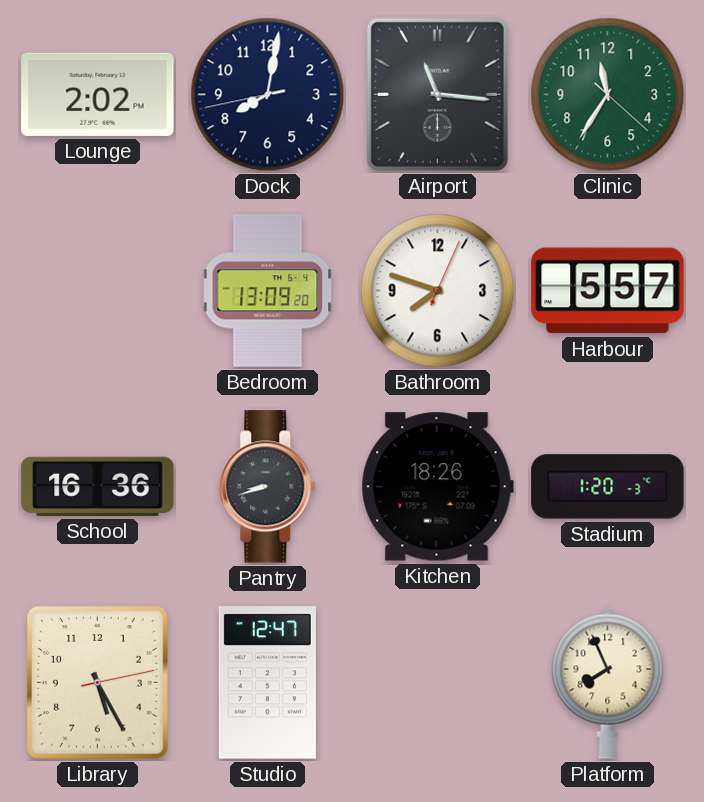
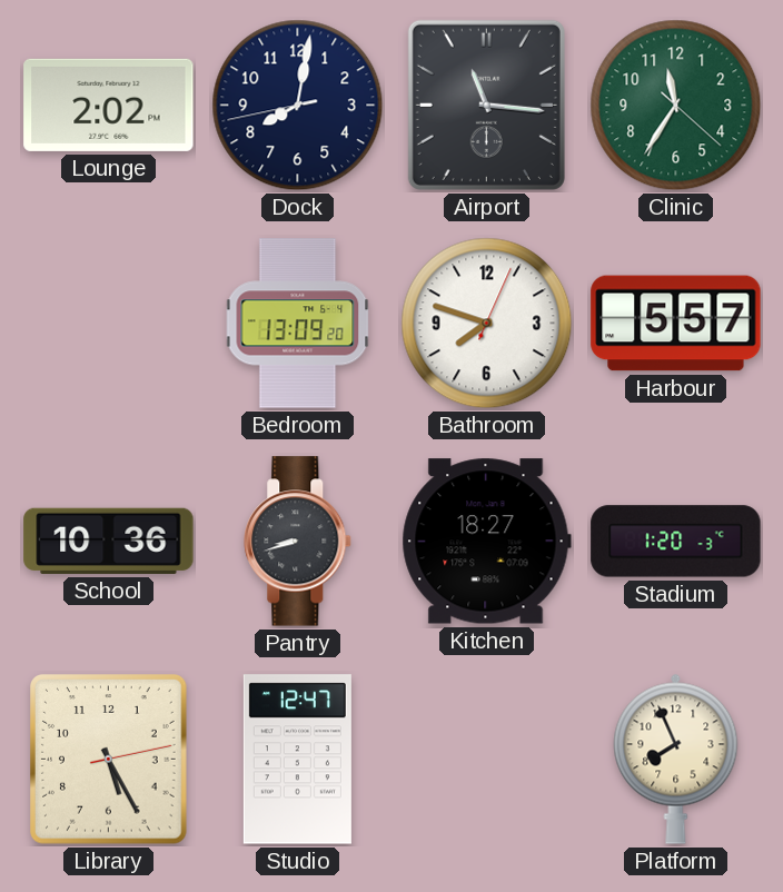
School: 16:36 -> 10:36
Kitchen: 18:26 -> 18:27
